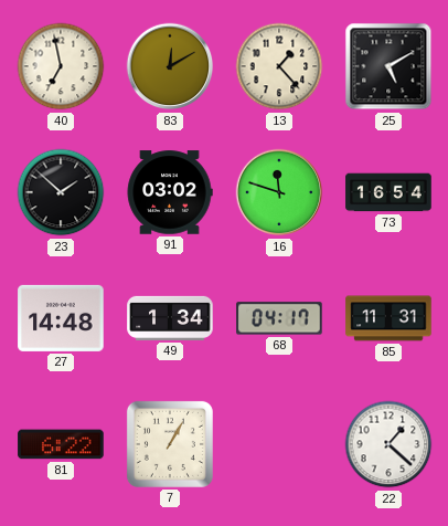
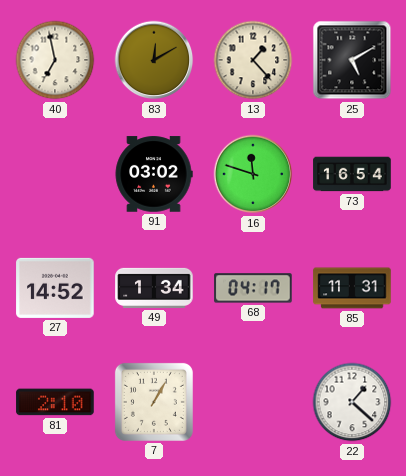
23: 1:52 -> none
27: 14:48 -> 14:52
81: 6:22 -> 2:10
